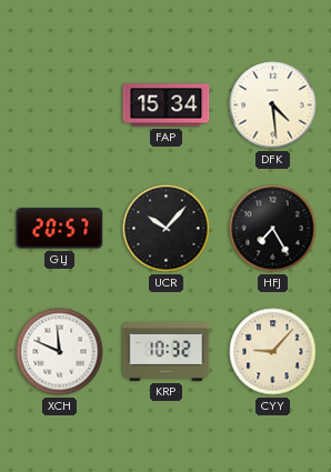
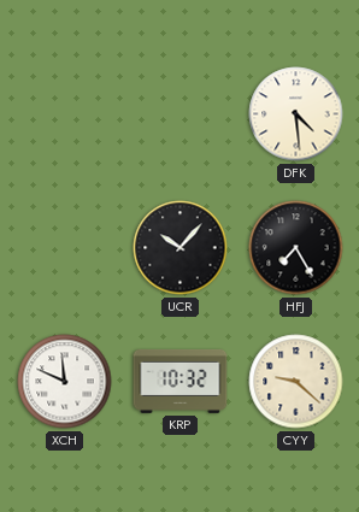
FAP: 15:34 -> none
GLJ: 20:57 -> none
CYY: 9:07 -> 9:22
